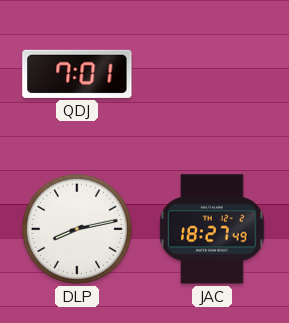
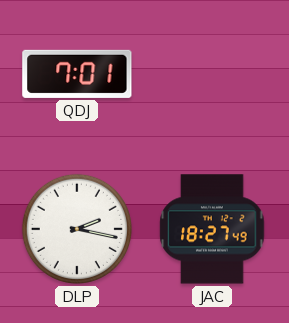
DLP: 8:13 -> 2:17
